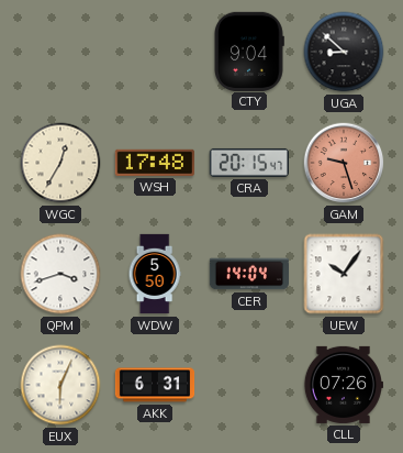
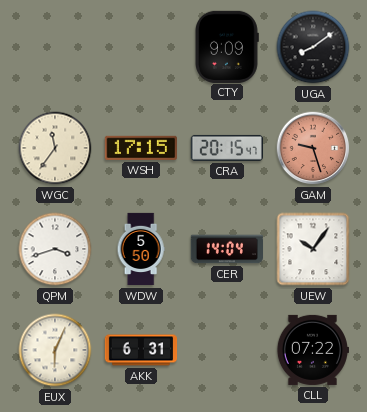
CTY: 9:04 -> 9:09
UGA: 8:52 -> 8:09
WGC: 12:35 -> 11:36
WSH: 17:48 -> 17:15
CLL: 07:26 -> 07:22
